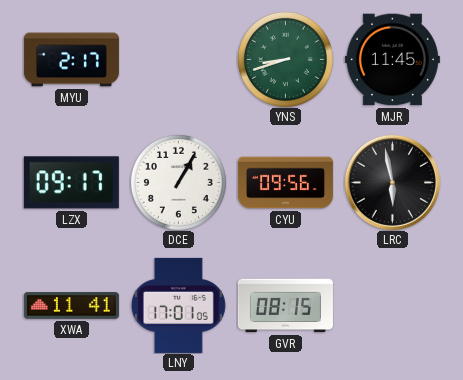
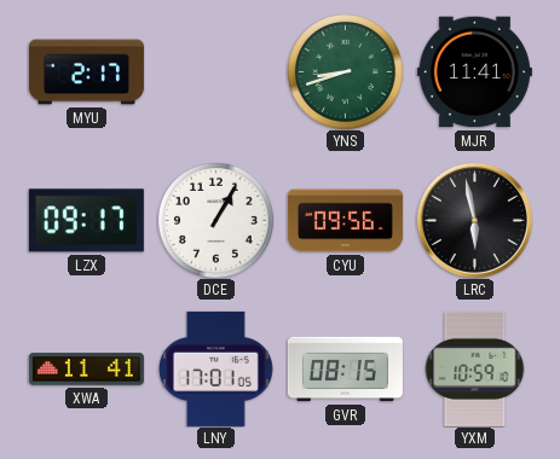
MJR: 11:45 -> 11:41
YXM: none -> 10:59
